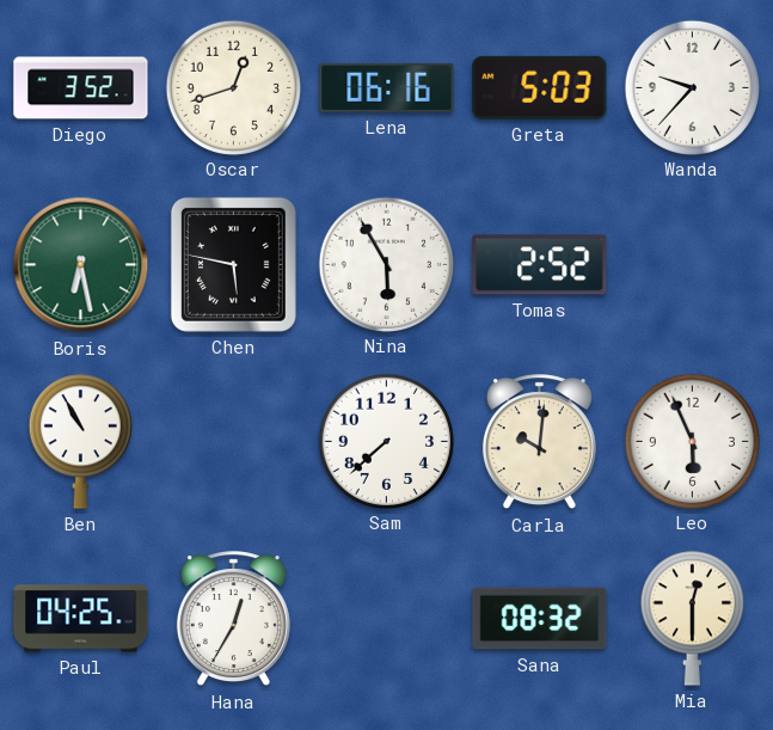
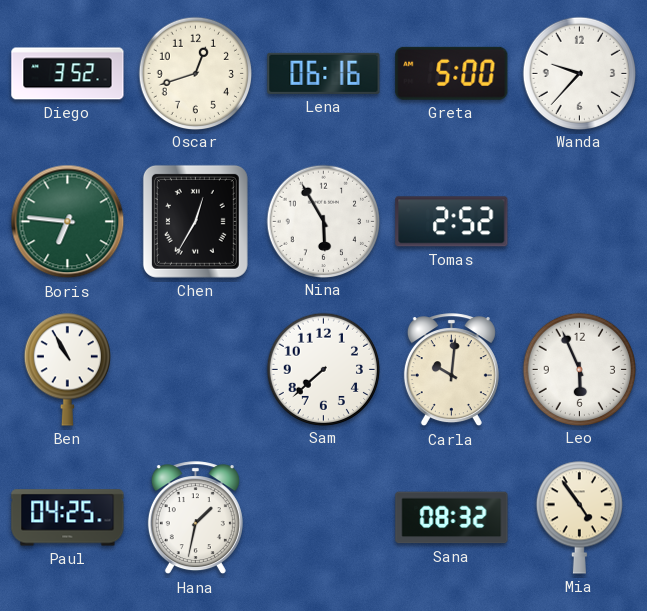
Greta: 5:03 -> 5:00
Boris: 6:28 -> 6:46
Chen: 5:47 -> 12:35
Hana: 12:35 -> 1:32
Mia: 12:30 -> 4:54
